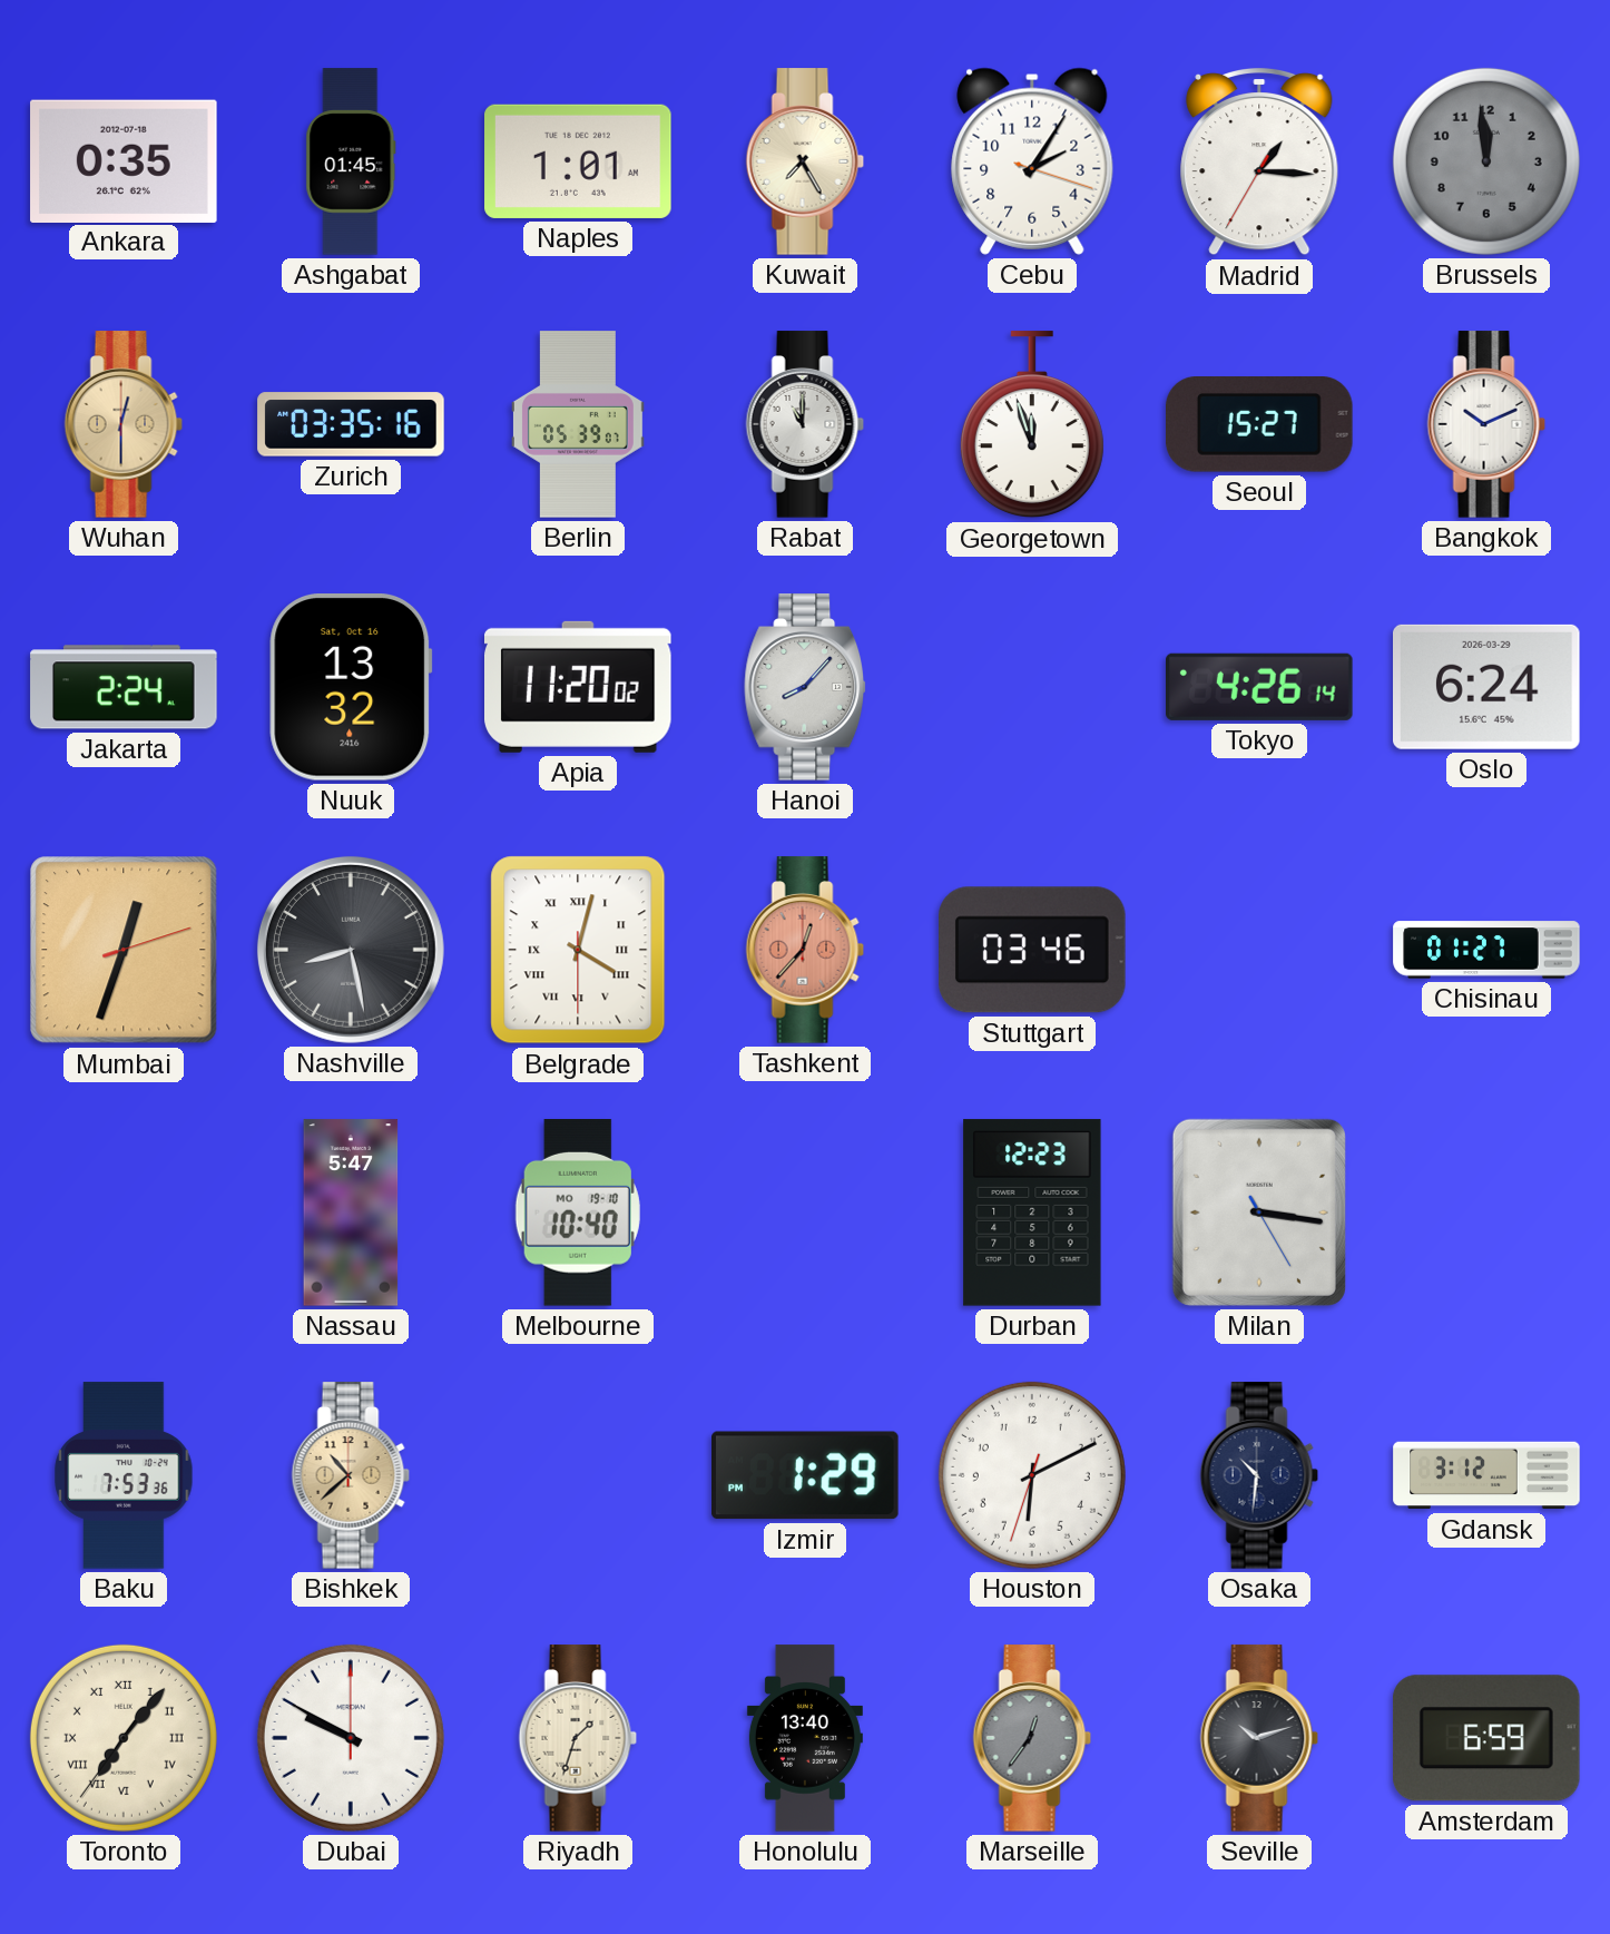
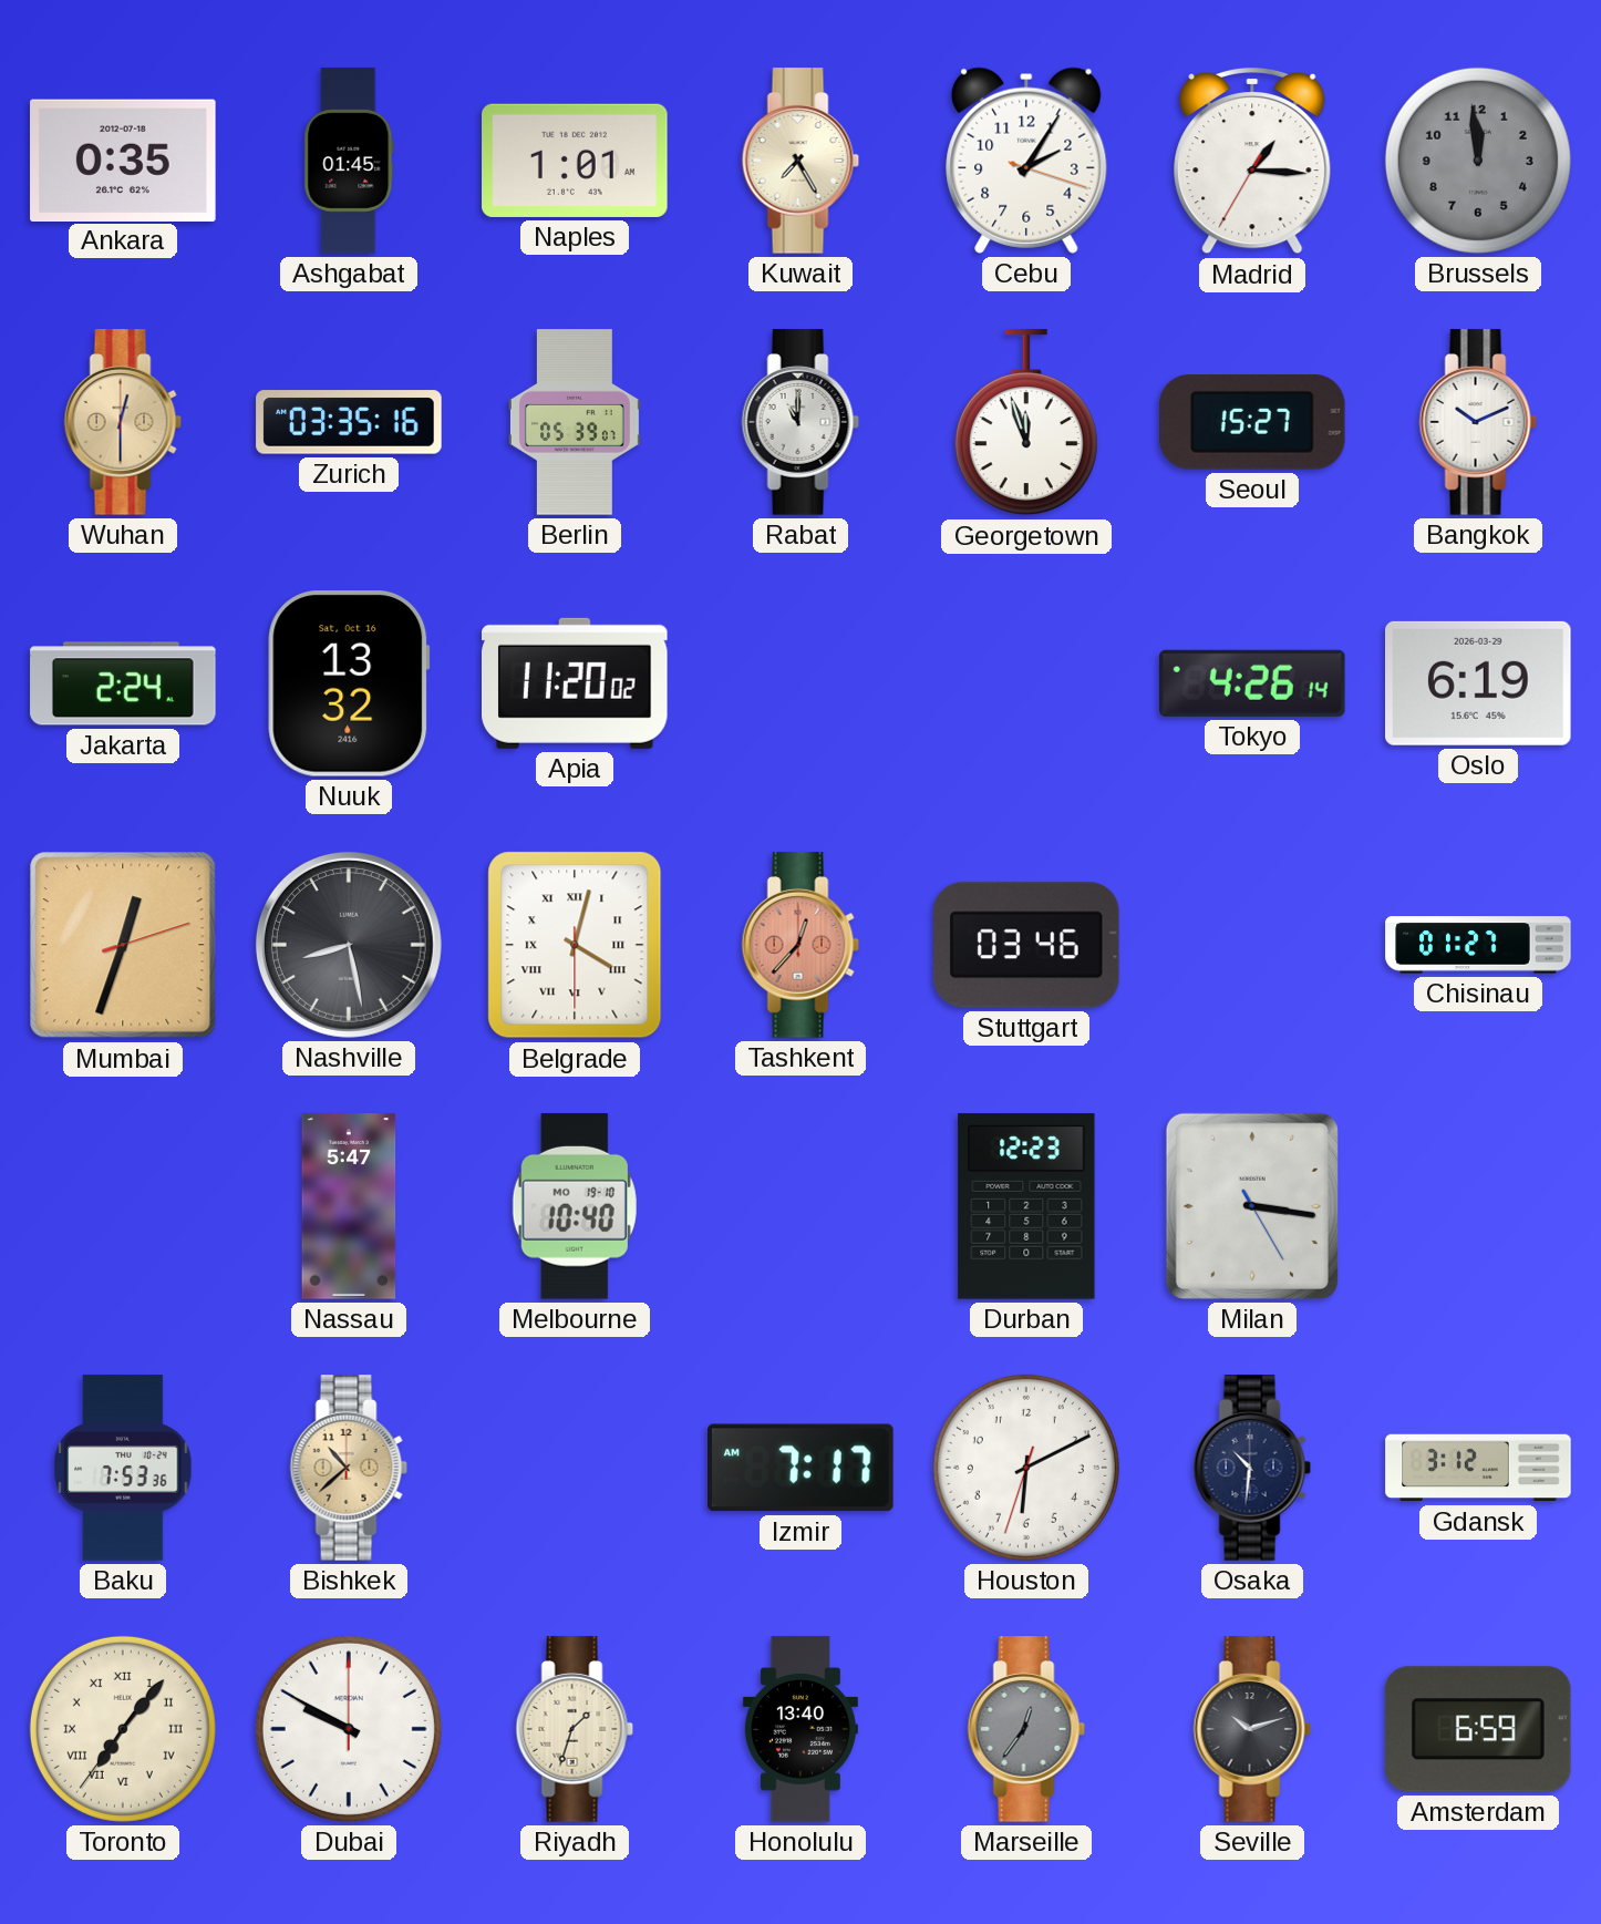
Hanoi: 8:07 -> none
Oslo: 6:24 -> 6:19
Izmir: 1:29 -> 7:17
